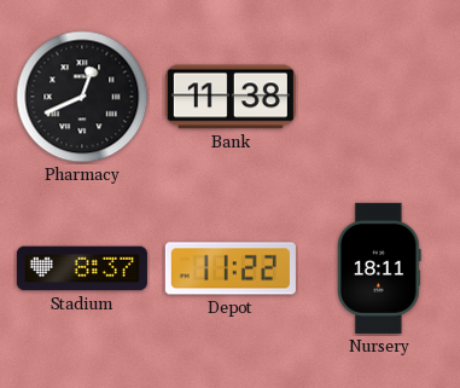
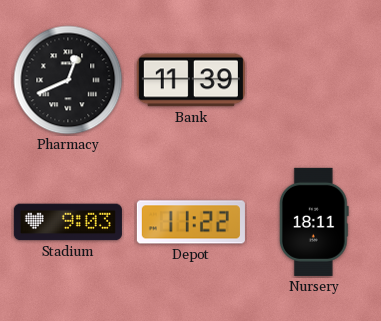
Bank: 11:38 -> 11:39
Stadium: 8:37 -> 9:03
